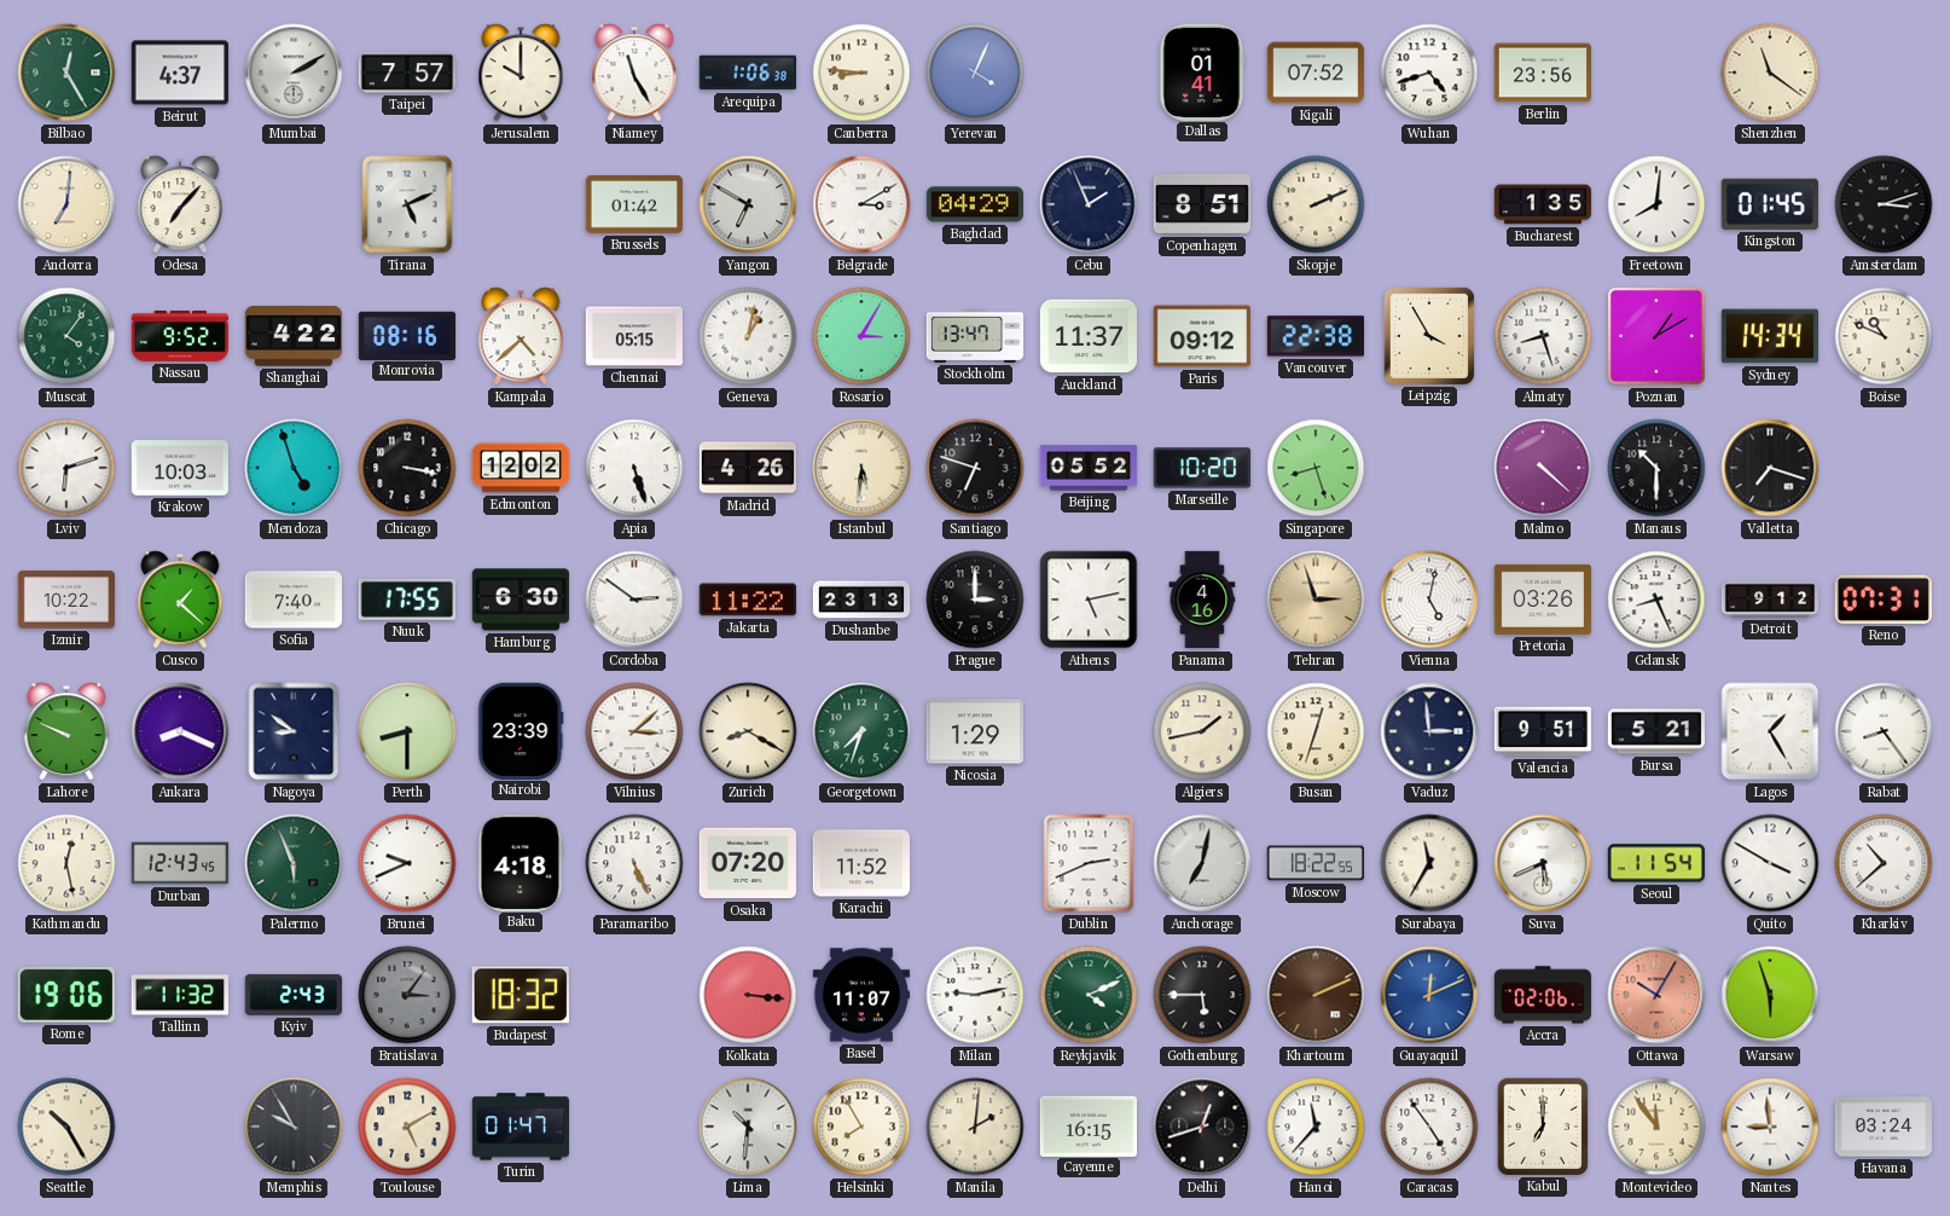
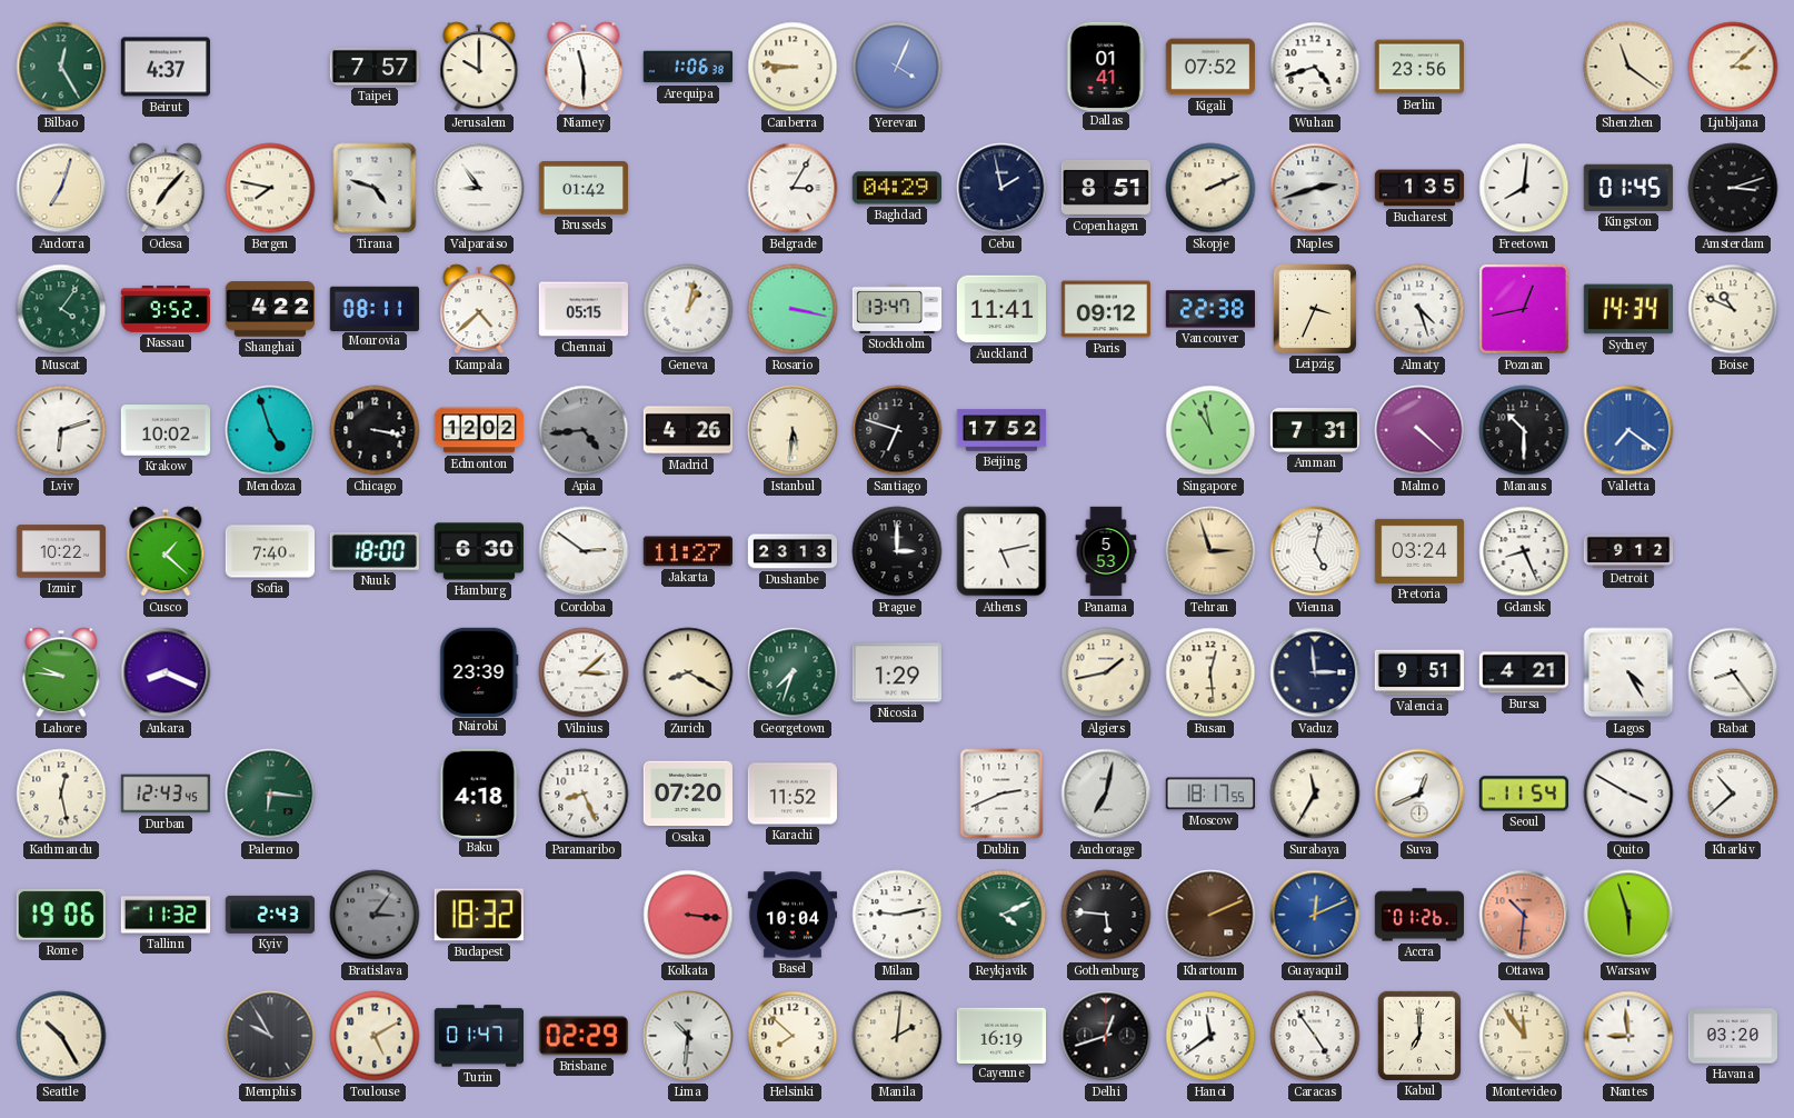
Mumbai: 2:10 -> none
Niamey: 11:25 -> 11:30
Ljubljana: none -> 3:08
Andorra: 7:01 -> 7:03
Bergen: none -> 7:47
Tirana: 5:11 -> 4:48
Valparaiso: none -> 8:54
Yangon: 6:50 -> none
Belgrade: 3:10 -> 3:05
Cebu: 1:56 -> 1:58
Naples: none -> 2:42
Monrovia: 08:16 -> 08:11
Rosario: 3:05 -> 3:17
Auckland: 11:37 -> 11:41
Leipzig: 3:55 -> 3:34
Almaty: 8:27 -> 4:27
Poznan: 1:10 -> 12:43
Krakow: 10:03 -> 10:02
Apia: 5:27 -> 4:44
Apia dial: white -> grey
Beijing: 05:52 -> 17:52
Marseille: 10:20 -> none
Singapore: 8:27 -> 10:58
Amman: none -> 7:31
Valletta: 7:18 -> 7:21
Valletta dial: black -> blue
Nuuk: 17:55 -> 18:00
Jakarta: 11:22 -> 11:27
Panama: 4:16 -> 5:53
Pretoria: 03:26 -> 03:24
Reno: 07:31 -> none
Lahore: 9:49 -> 9:46
Nagoya: 8:51 -> none
Perth: 8:30 -> none
Busan: 12:33 -> 12:29
Bursa: 5:21 -> 4:21
Lagos: 1:25 -> 4:25
Palermo: 5:56 -> 6:16
Brunei: 9:41 -> none
Paramaribo: 5:26 -> 8:26
Moscow: 18:22 -> 18:17
Suva: 5:41 -> 12:41
Basel: 11:07 -> 10:04
Gothenburg: 5:45 -> 5:46
Accra: 02:06 -> 01:26
Ottawa: 10:05 -> 10:31
Brisbane: none -> 02:29
Helsinki: 7:55 -> 7:52
Cayenne: 16:15 -> 16:19
Hanoi: 11:37 -> 11:39
Havana: 03:24 -> 03:20
